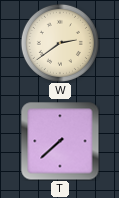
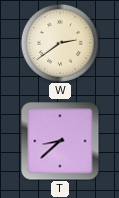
T: 7:38 -> 8:38
